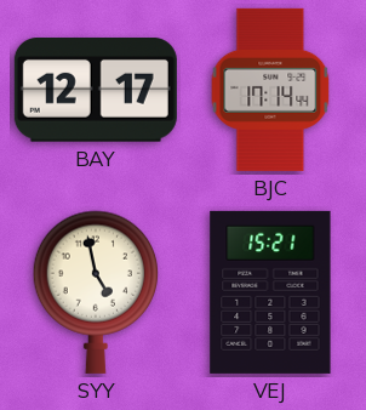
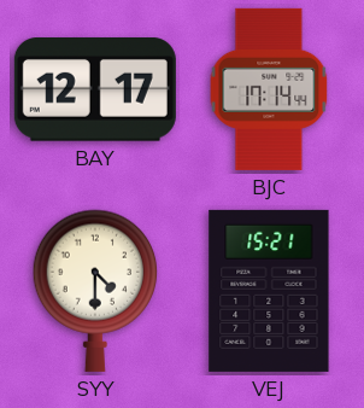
SYY: 4:58 -> 4:30
